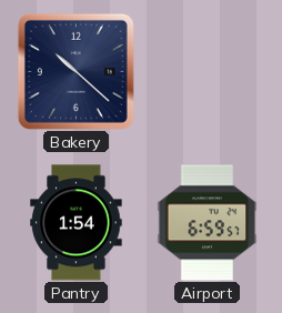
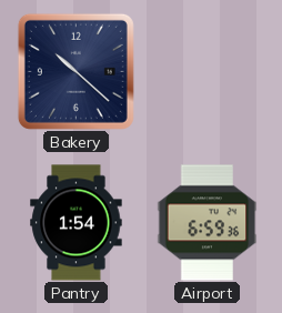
Airport: 6:59:57 -> 6:59:36
